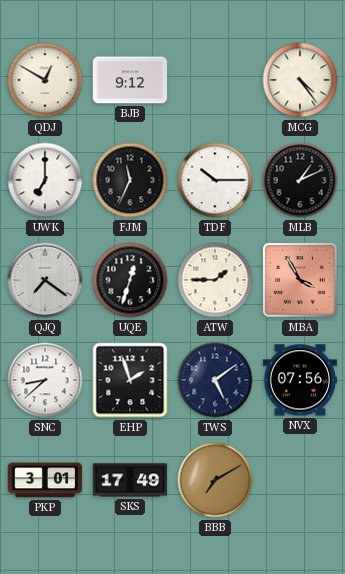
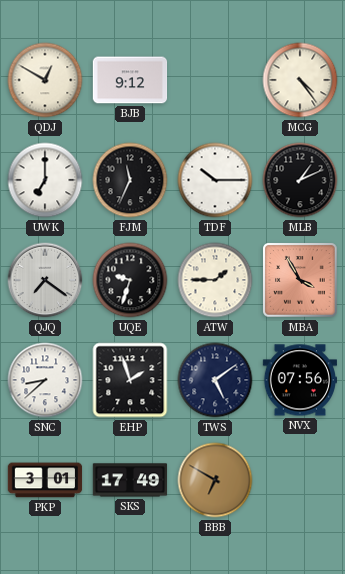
UQE: 12:33 -> 9:33
BBB: 7:10 -> 6:50
